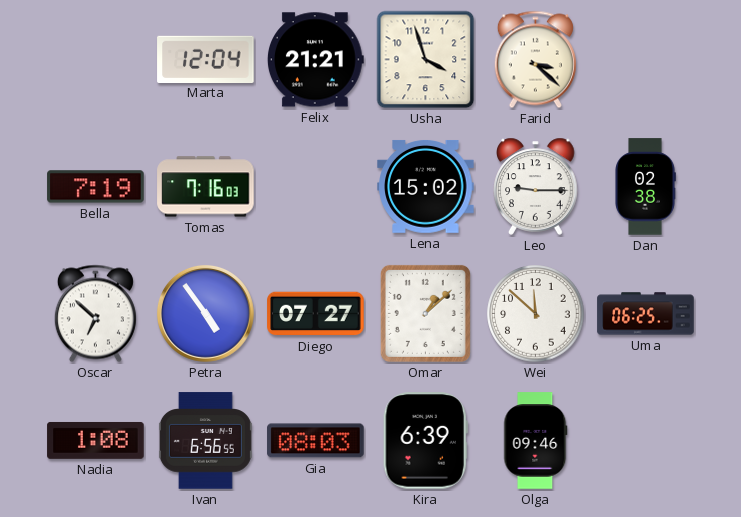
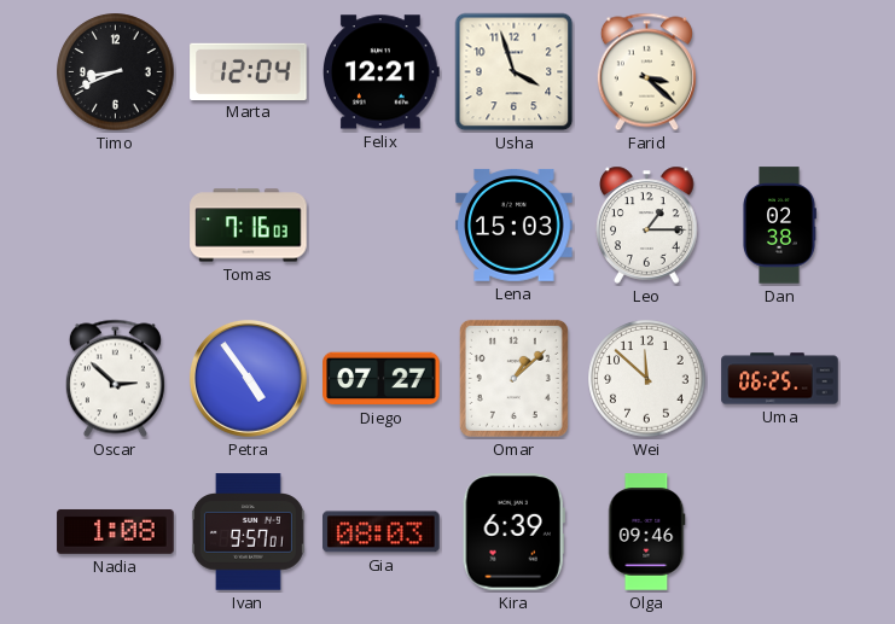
Timo: none -> 8:41
Felix: 21:21 -> 12:21
Bella: 7:19 -> none
Lena: 15:02 -> 15:03
Leo: 9:15 -> 1:15
Oscar: 6:52 -> 2:52
Ivan: 6:56 -> 9:57
